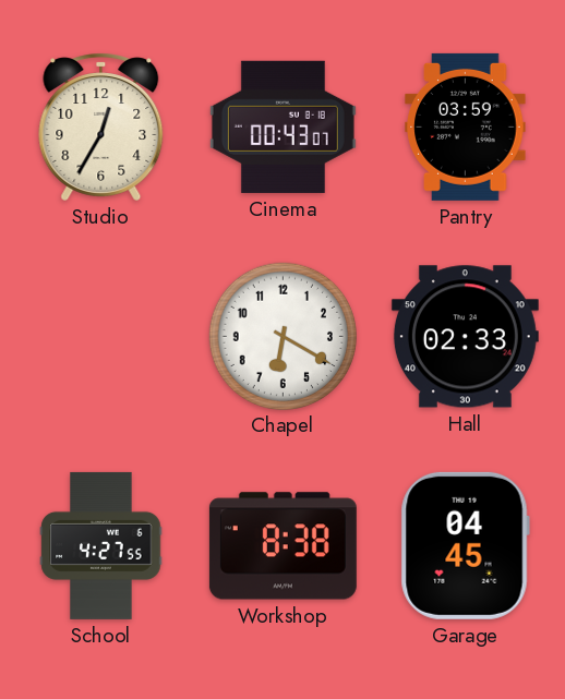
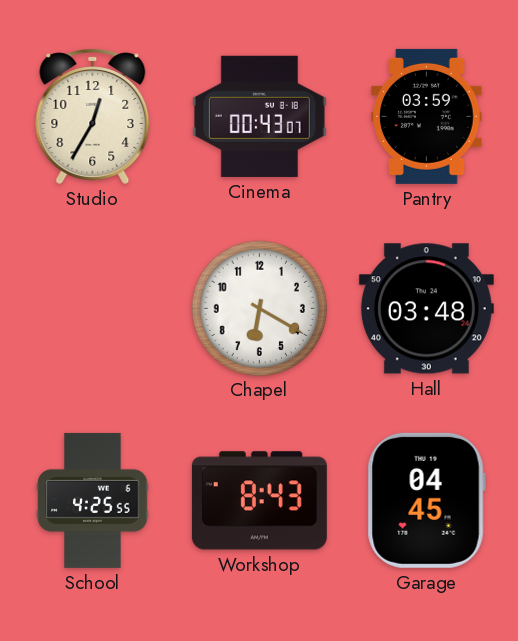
Hall: 02:33 -> 03:48
School: 4:27 -> 4:25
Workshop: 8:38 -> 8:43
